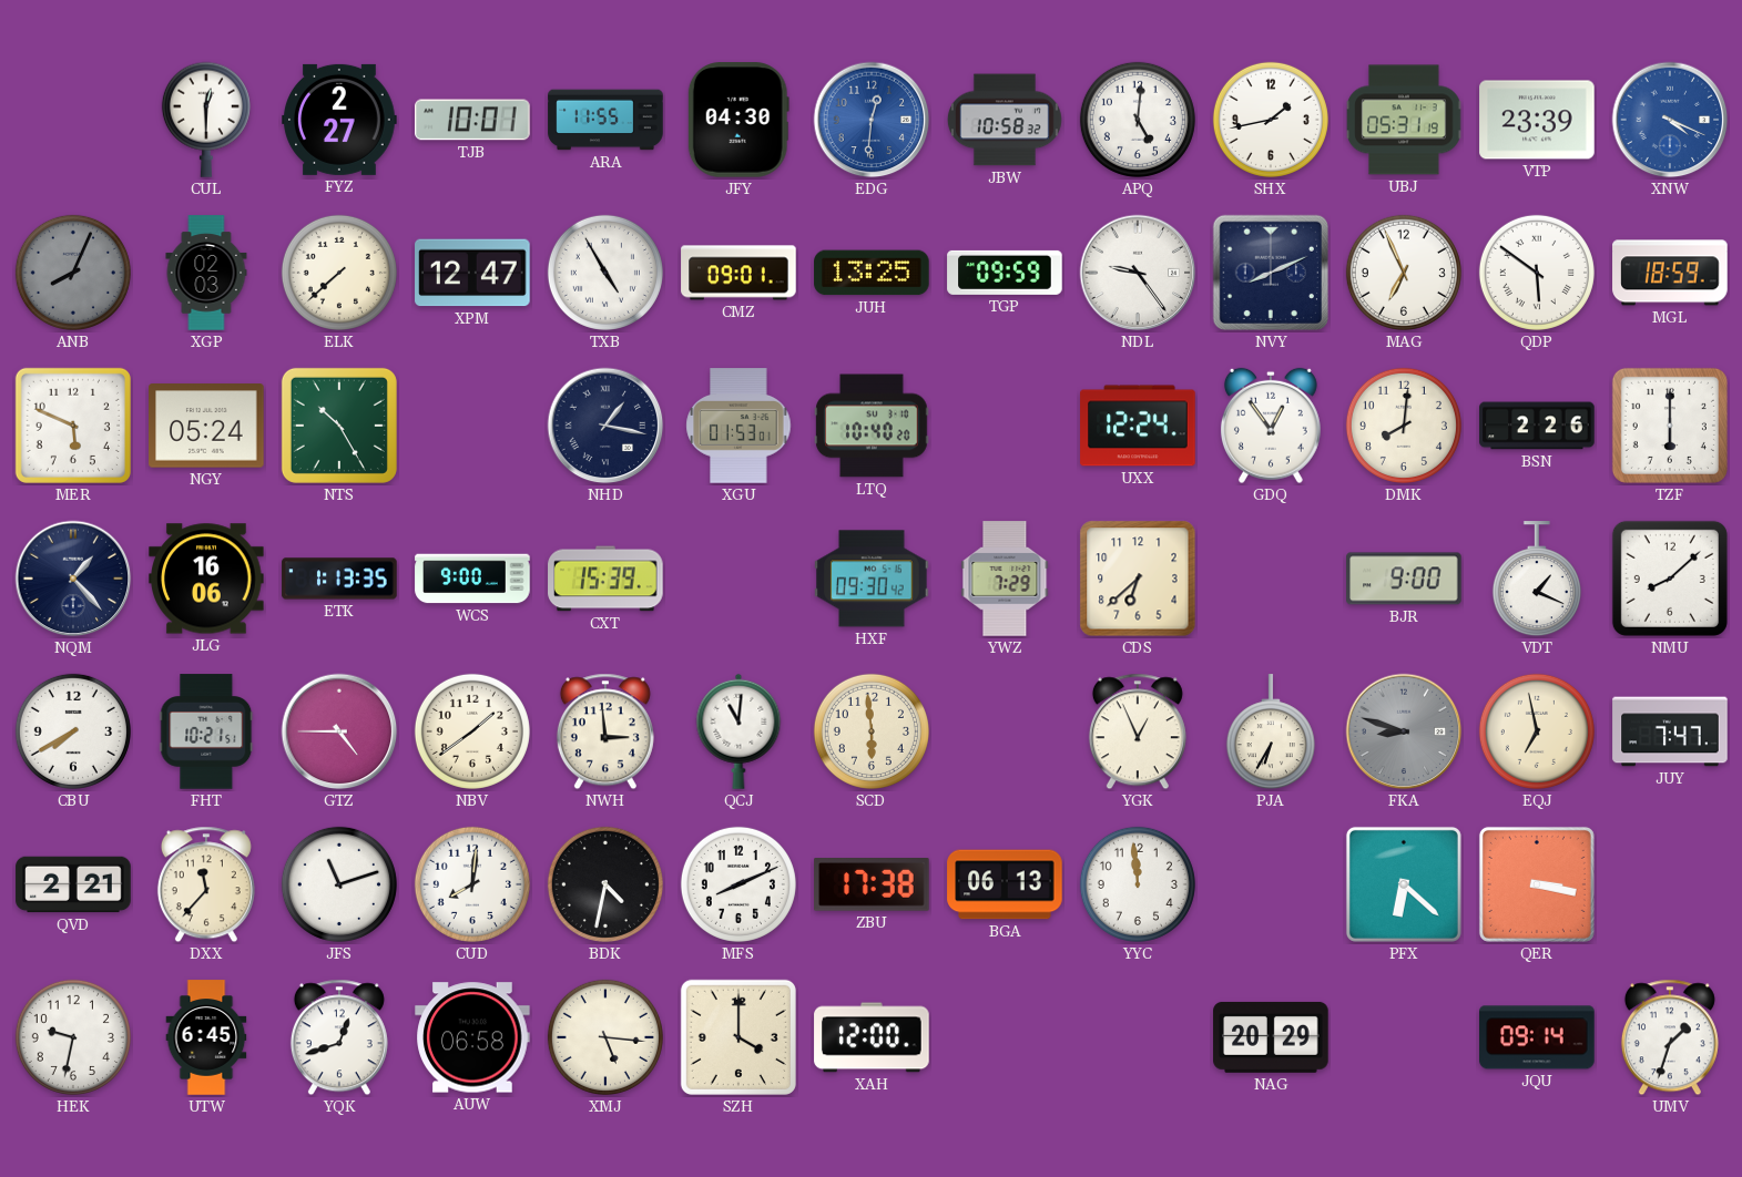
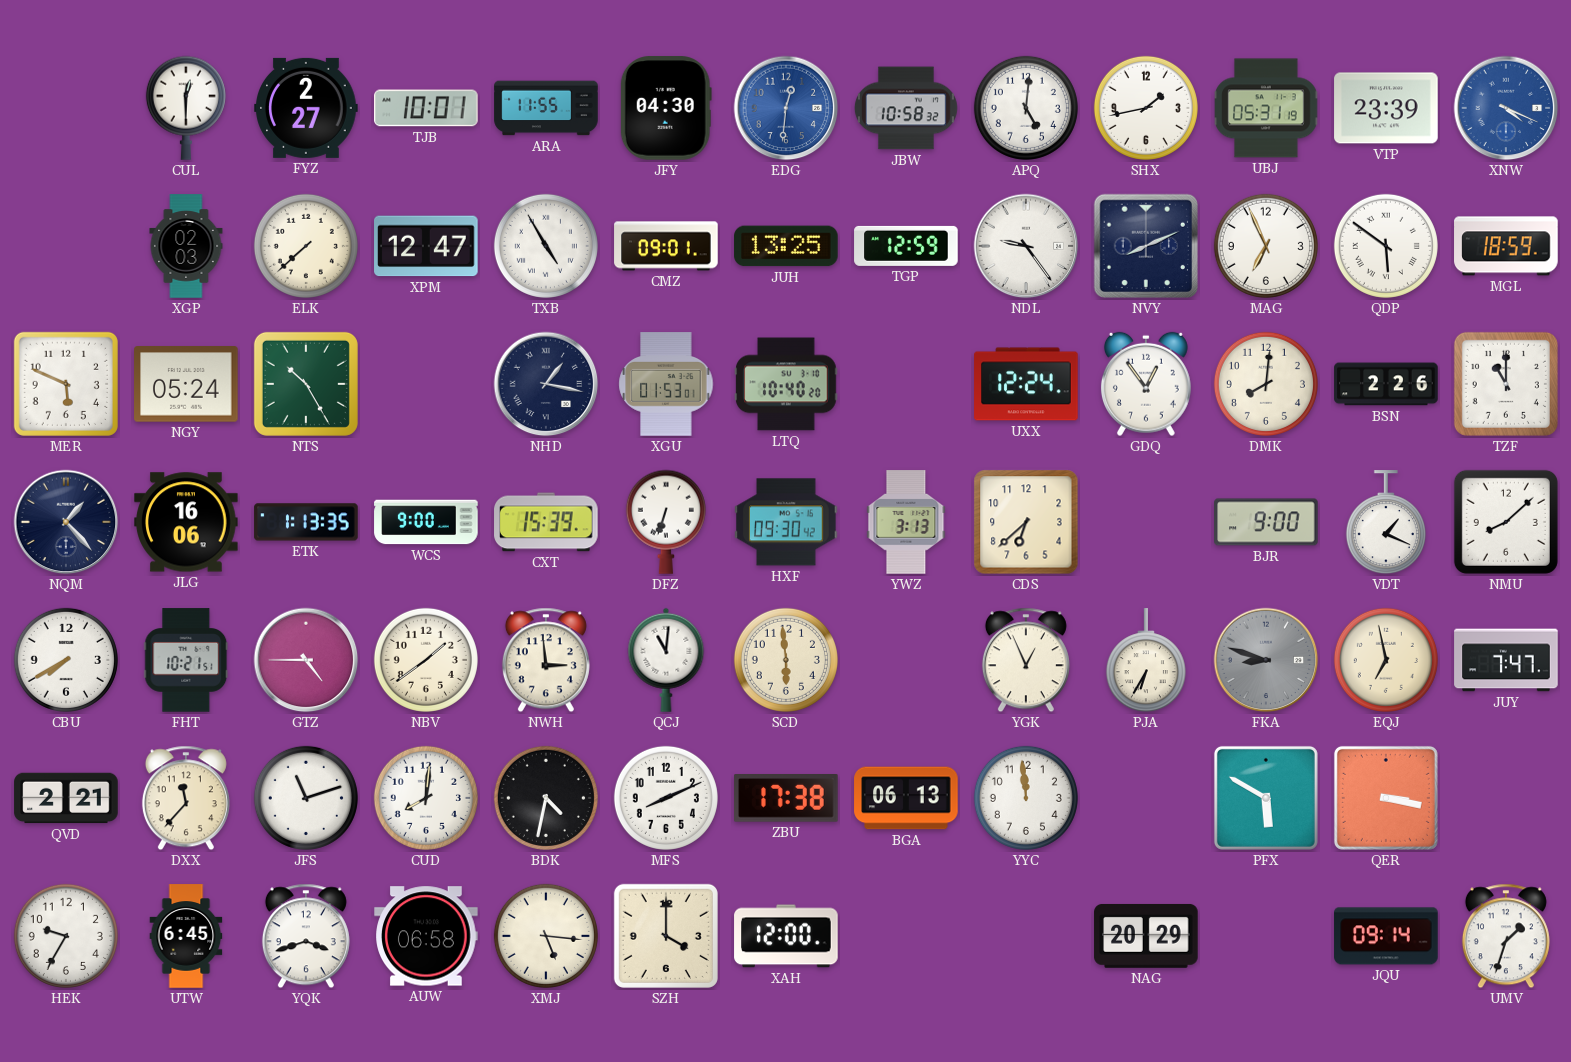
ANB: 8:04 -> none
TGP: 09:59 -> 12:59
TZF: 6:00 -> 11:00
DFZ: none -> 6:33
YWZ: 7:29 -> 3:13
PFX: 6:22 -> 5:50
HEK: 9:32 -> 9:35
YQK: 12:42 -> 3:42
